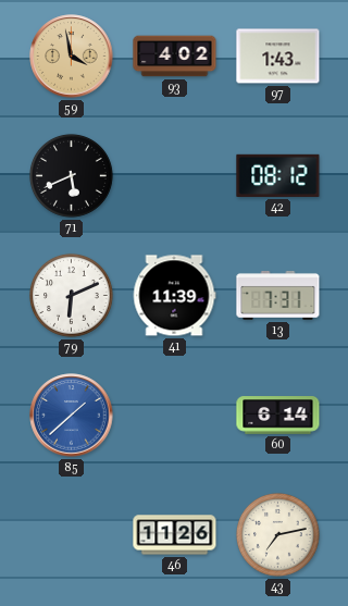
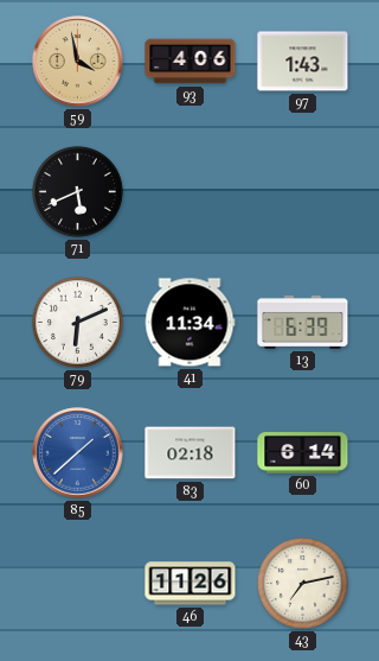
93: 4:02 -> 4:06
42: 08:12 -> none
41: 11:39 -> 11:34
13: 7:31 -> 6:39
83: none -> 02:18
